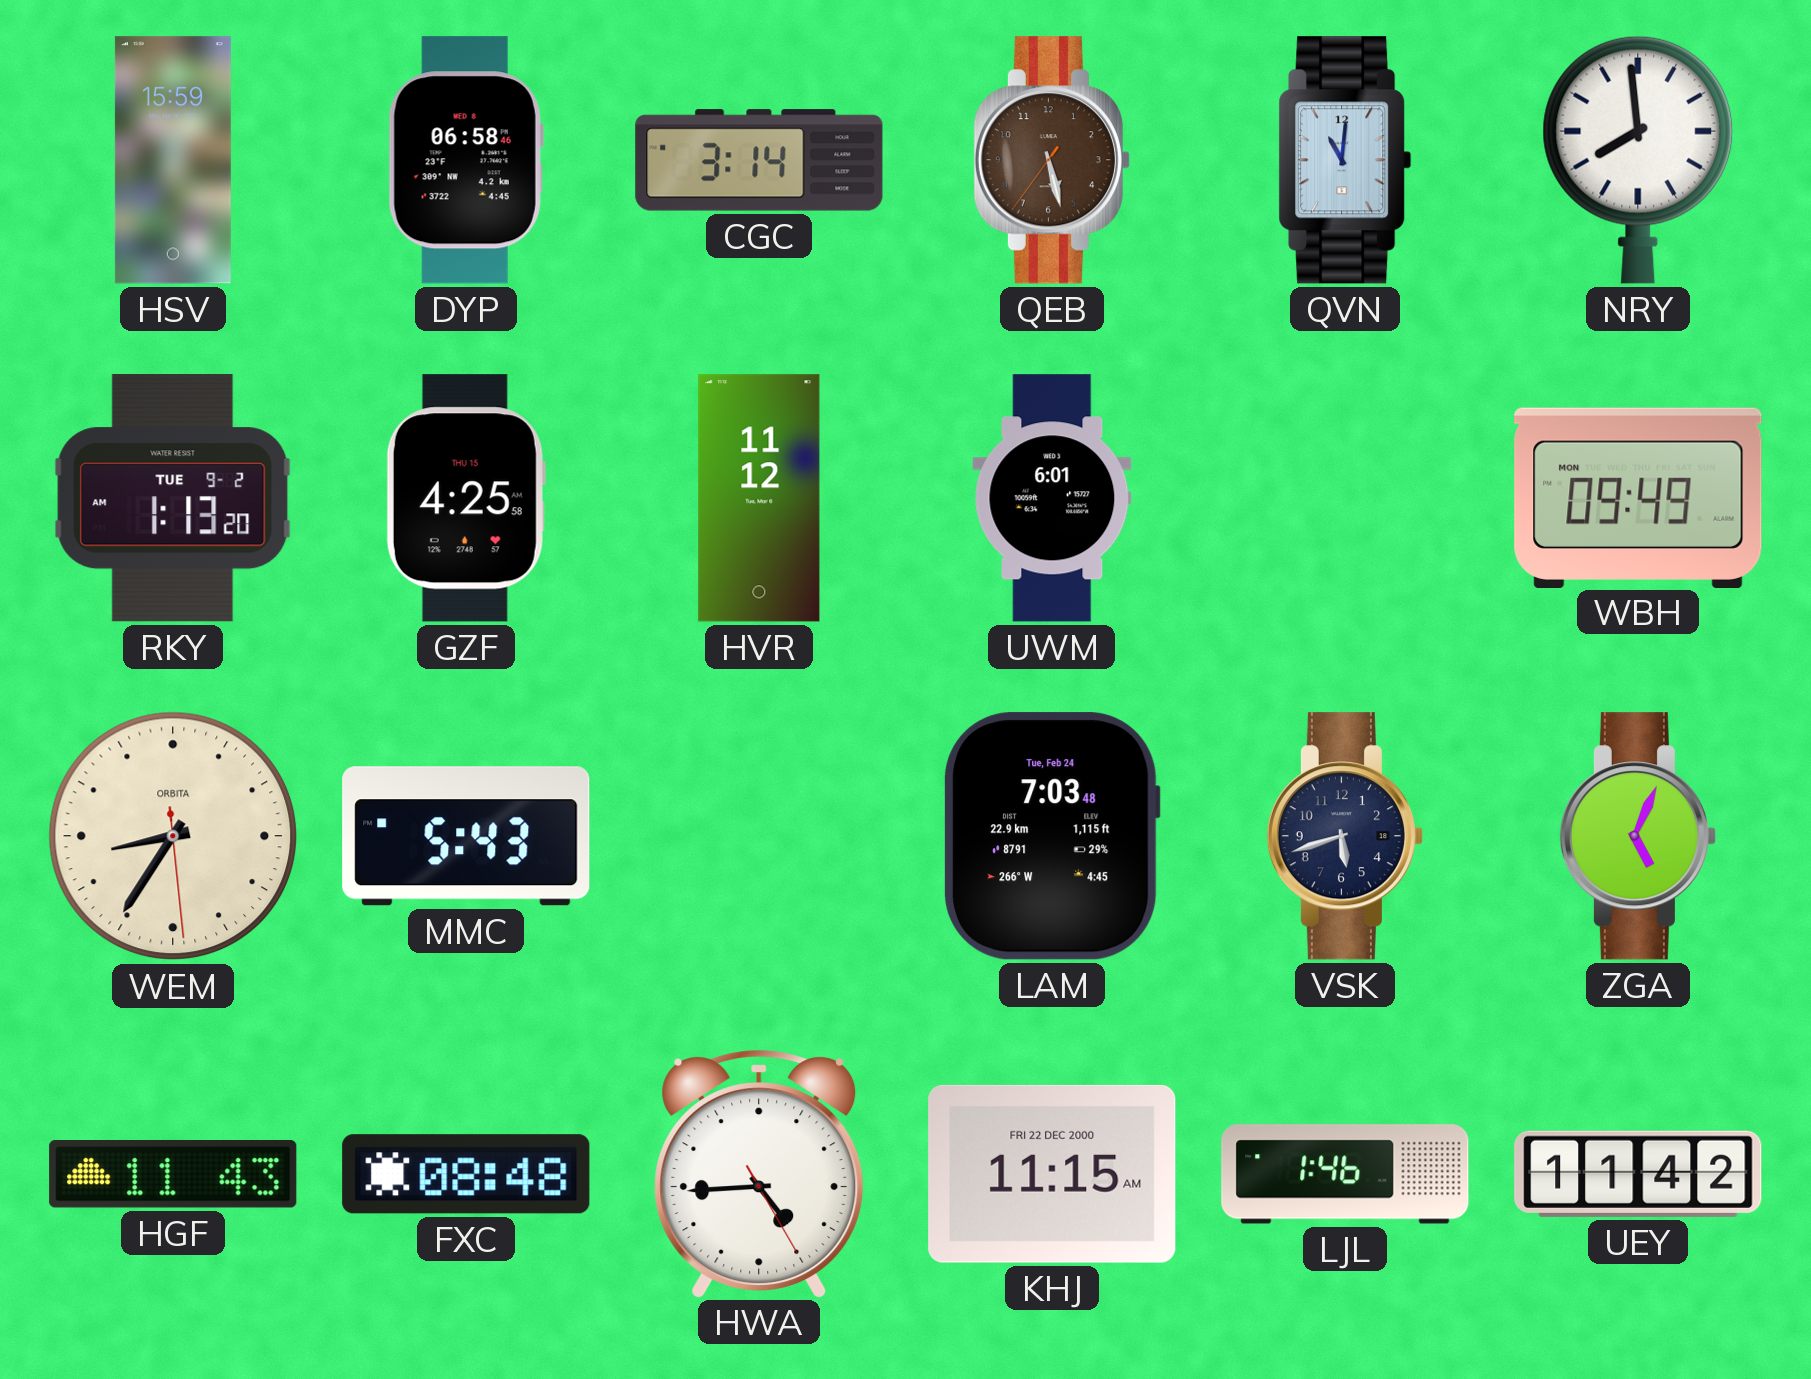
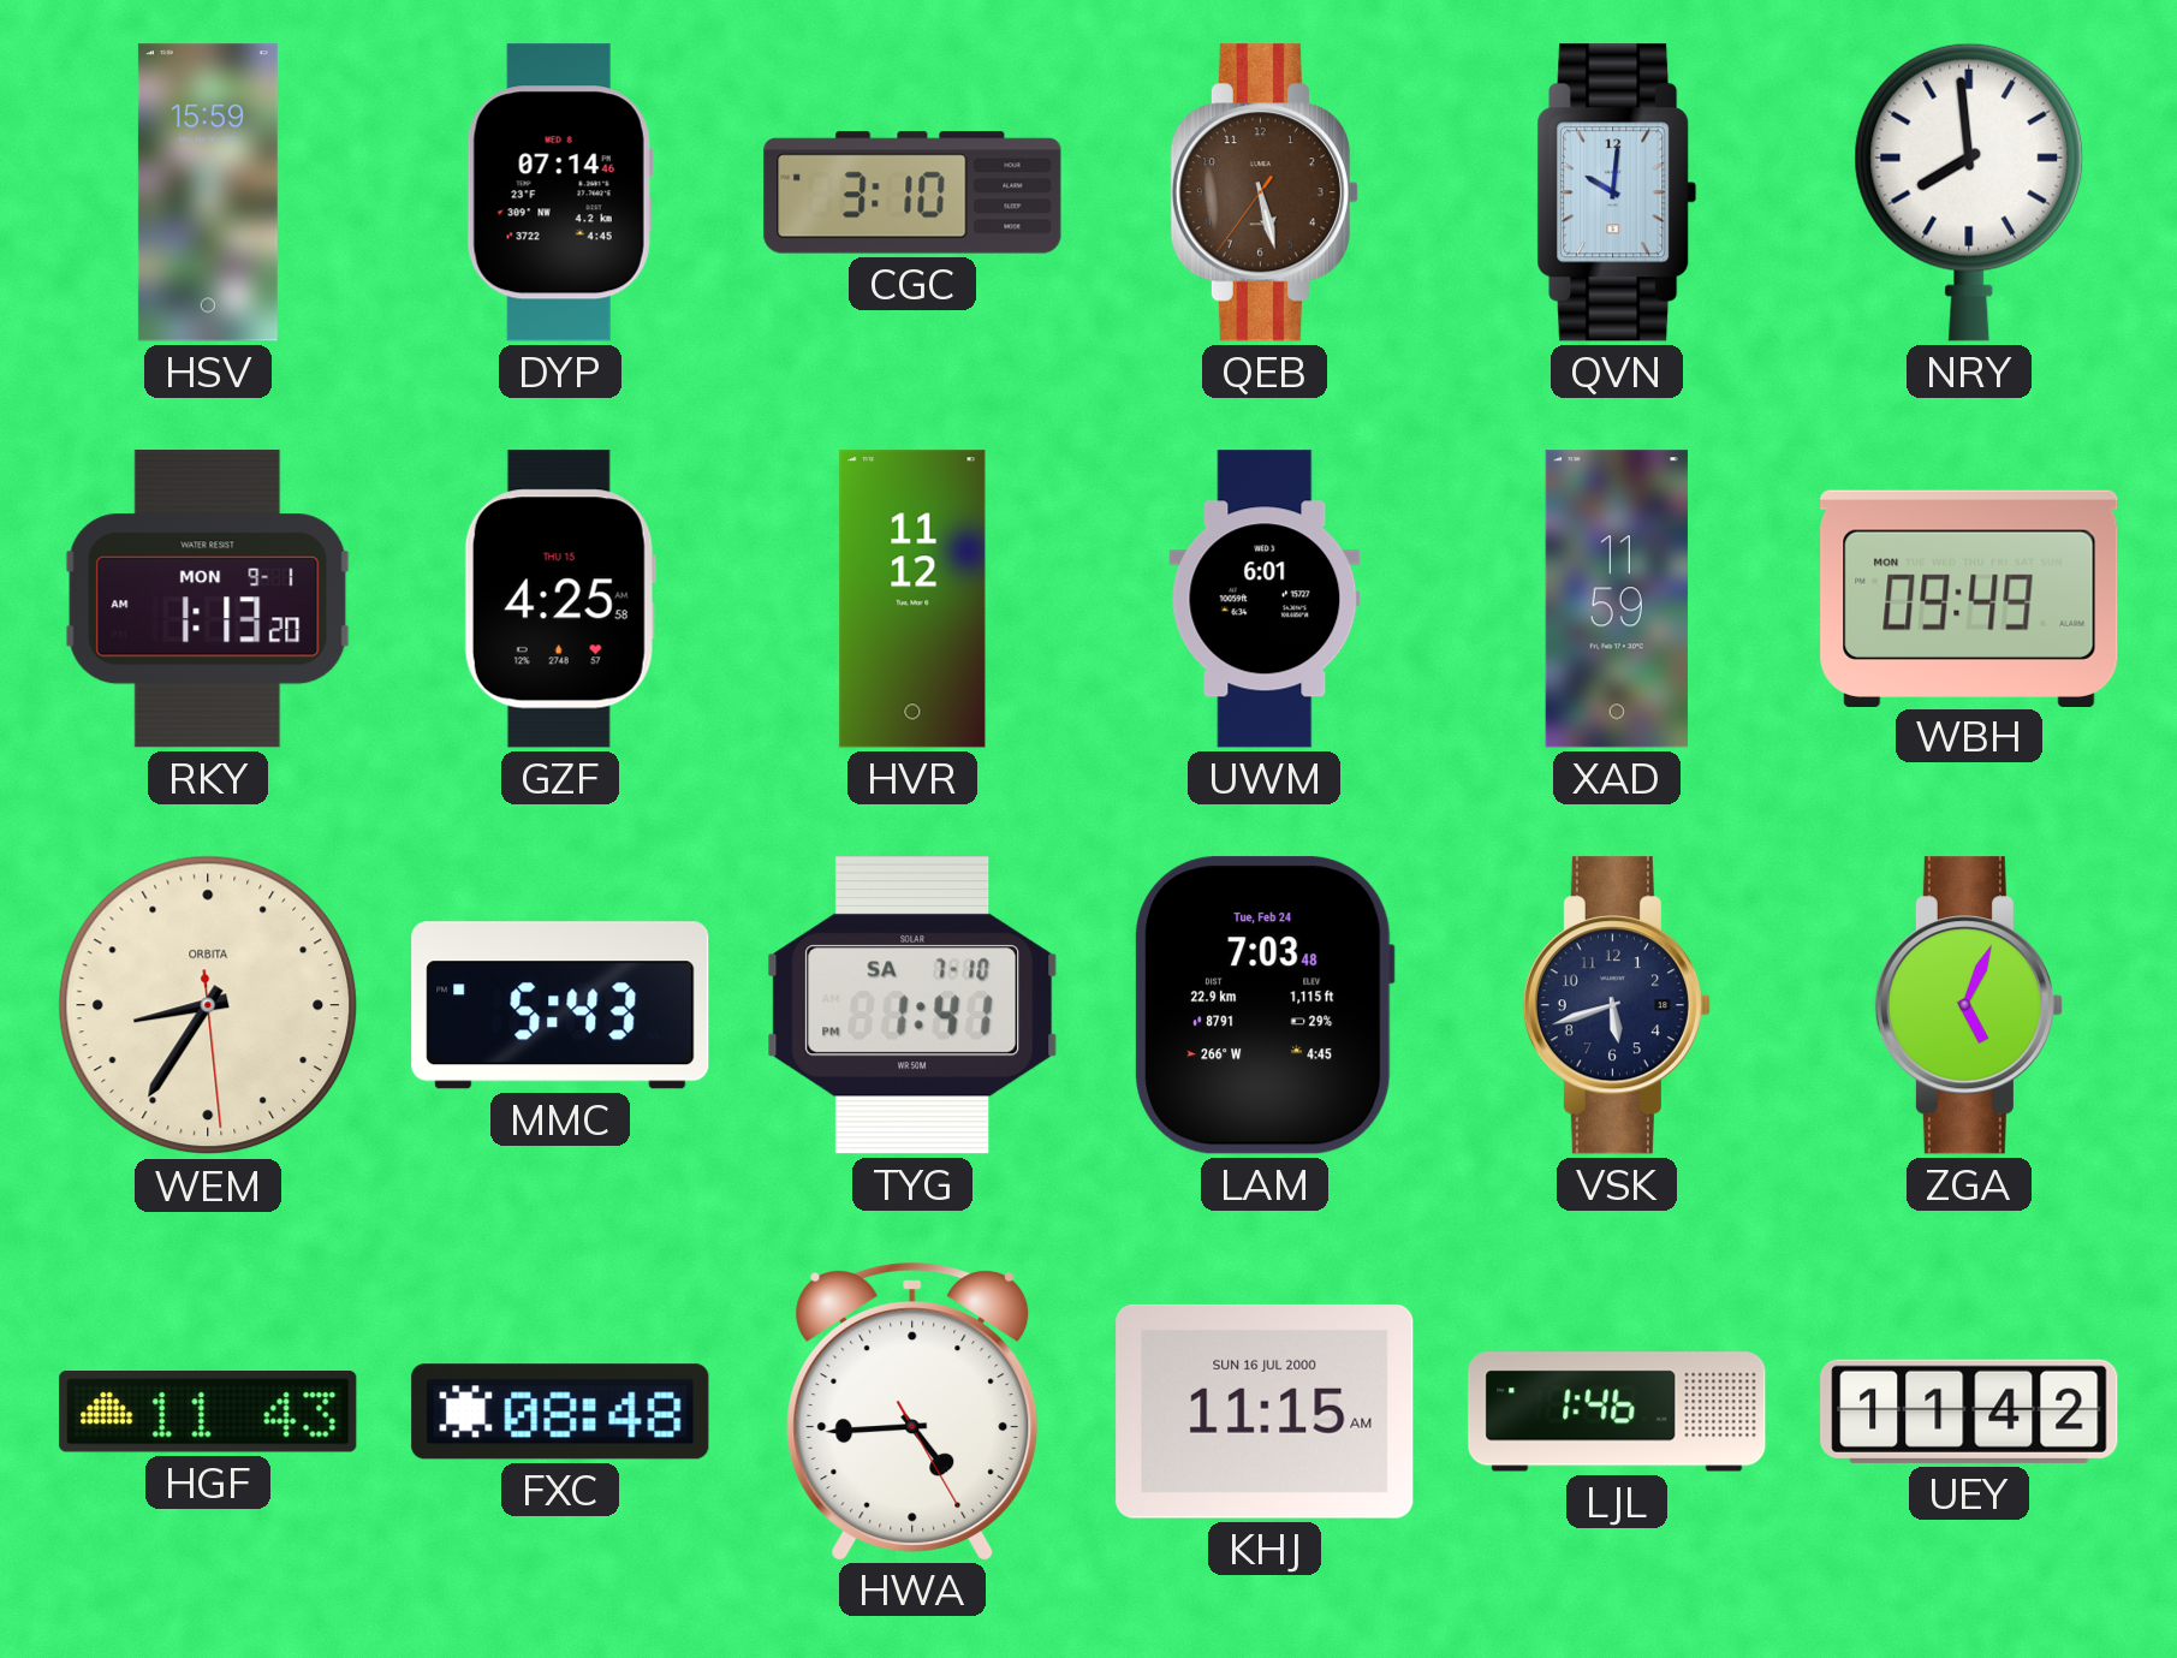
DYP: 06:58 -> 07:14
CGC: 3:14 -> 3:10
QVN: 11:01 -> 10:01
RKY date: TUE 9-2 -> MON 9-1
XAD: none -> 11:59
TYG: none -> 1:41
KHJ date: FRI 22 DEC 2000 -> SUN 16 JUL 2000
